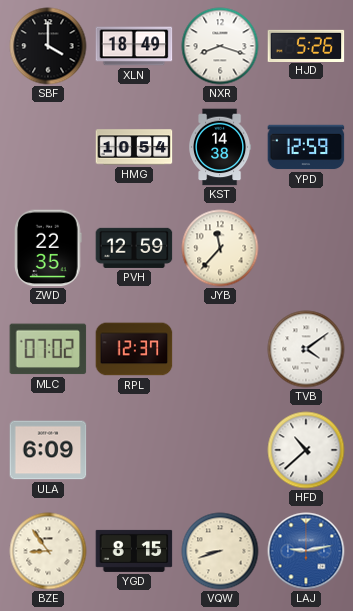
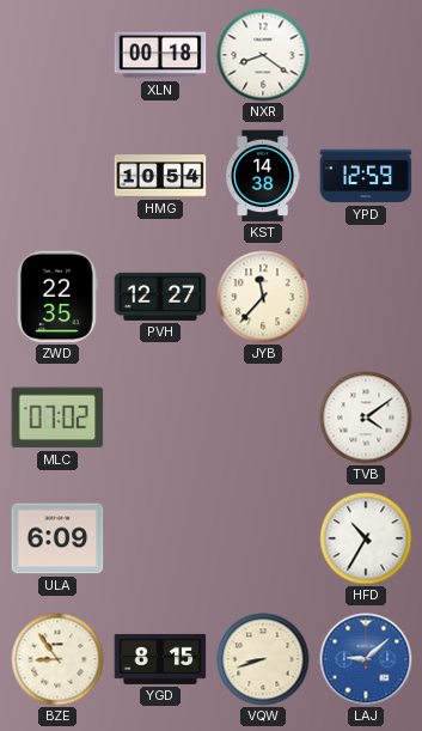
SBF: 4:00 -> none
XLN: 18:49 -> 00:18
NXR: 8:18 -> 8:21
HJD: 5:26 -> none
PVH: 12:59 -> 12:27
RPL: 12:37 -> none
HFD: 10:38 -> 10:35
LAJ: 9:13 -> 9:08
